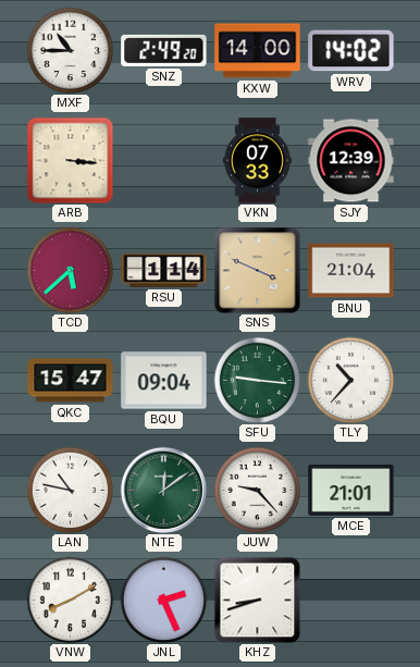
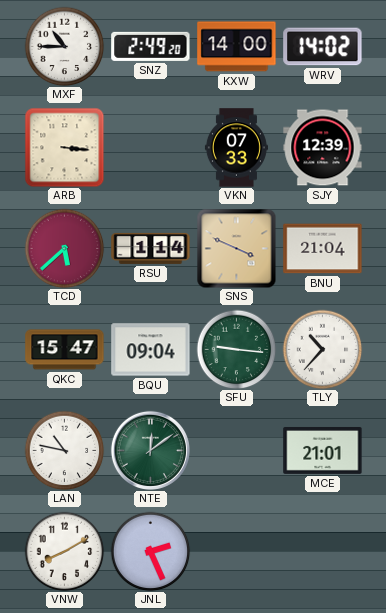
JUW: 9:23 -> none
KHZ: 8:42 -> none
